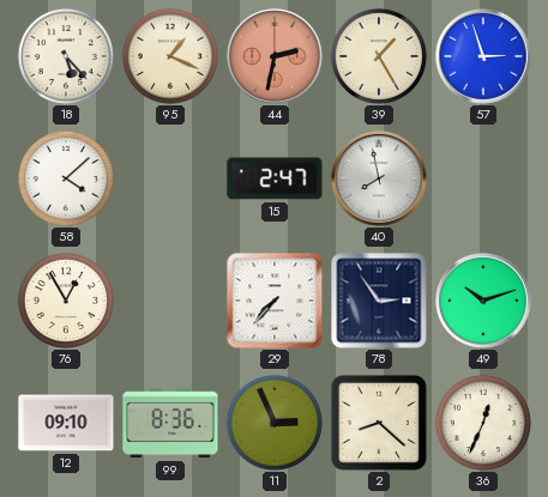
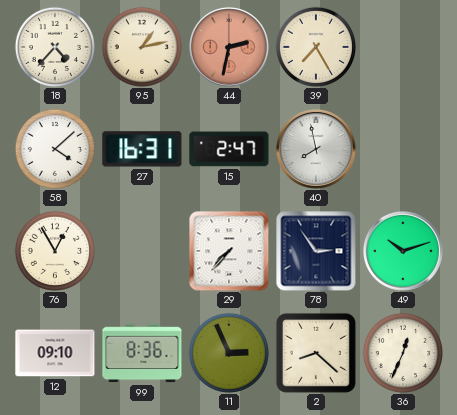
18: 5:23 -> 4:37
95: 1:19 -> 1:13
39: 1:25 -> 7:25
57: 2:57 -> none
27: none -> 16:31
